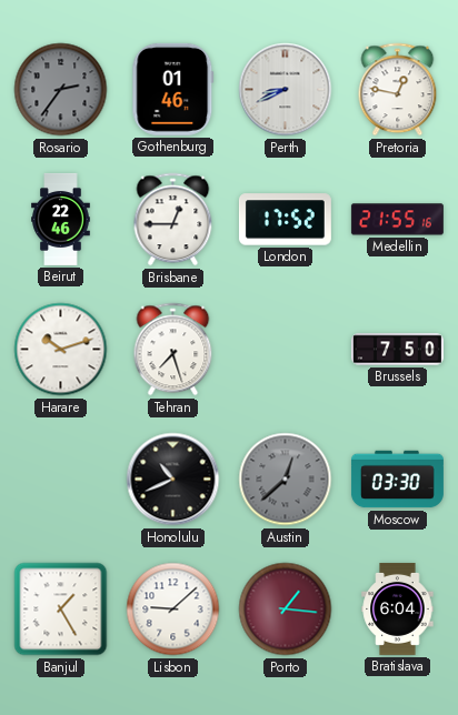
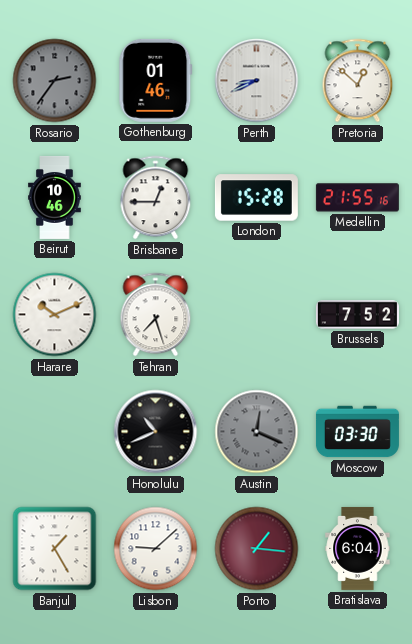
Pretoria: 12:47 -> 12:52
Beirut: 22:46 -> 10:46
London: 17:52 -> 15:28
Harare: 10:12 -> 10:11
Brussels: 7:50 -> 7:52
Austin: 12:38 -> 12:19
